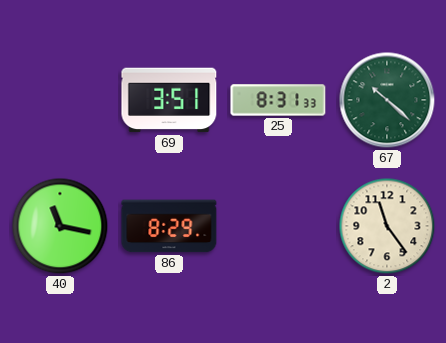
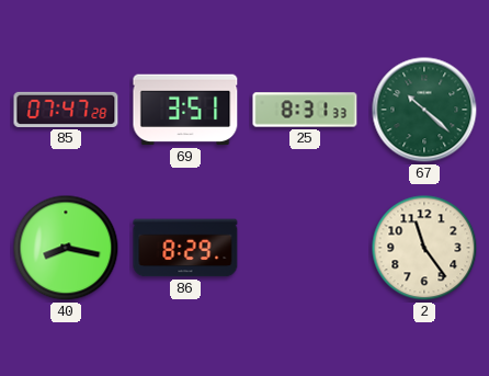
85: none -> 07:47
40: 11:17 -> 8:17
